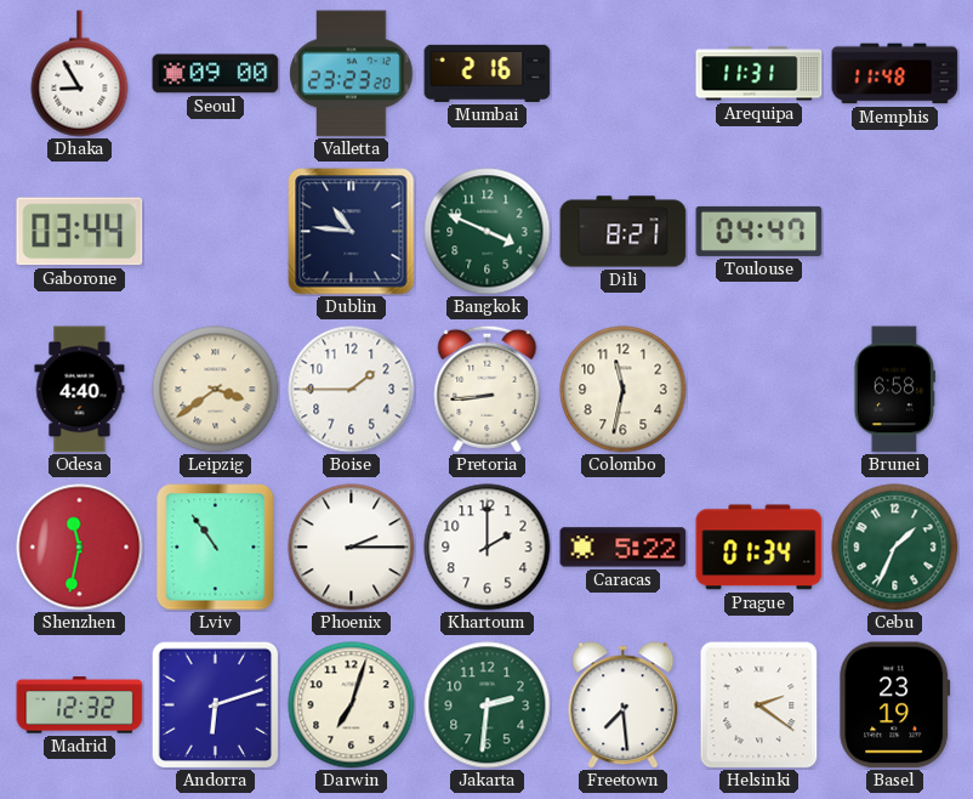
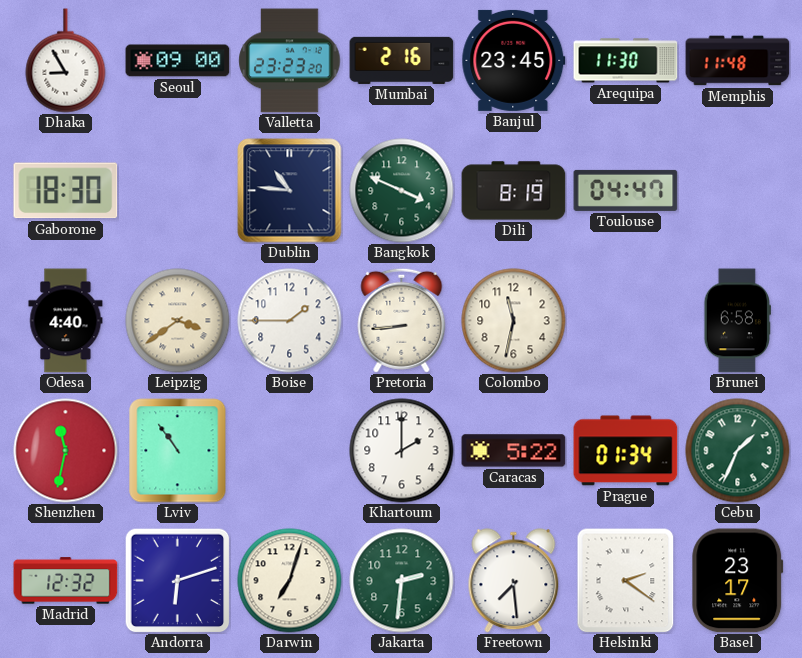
Banjul: none -> 23:45
Arequipa: 11:31 -> 11:30
Gaborone: 03:44 -> 18:30
Dili: 8:21 -> 8:19
Phoenix: 2:15 -> none
Basel: 23:19 -> 23:17
